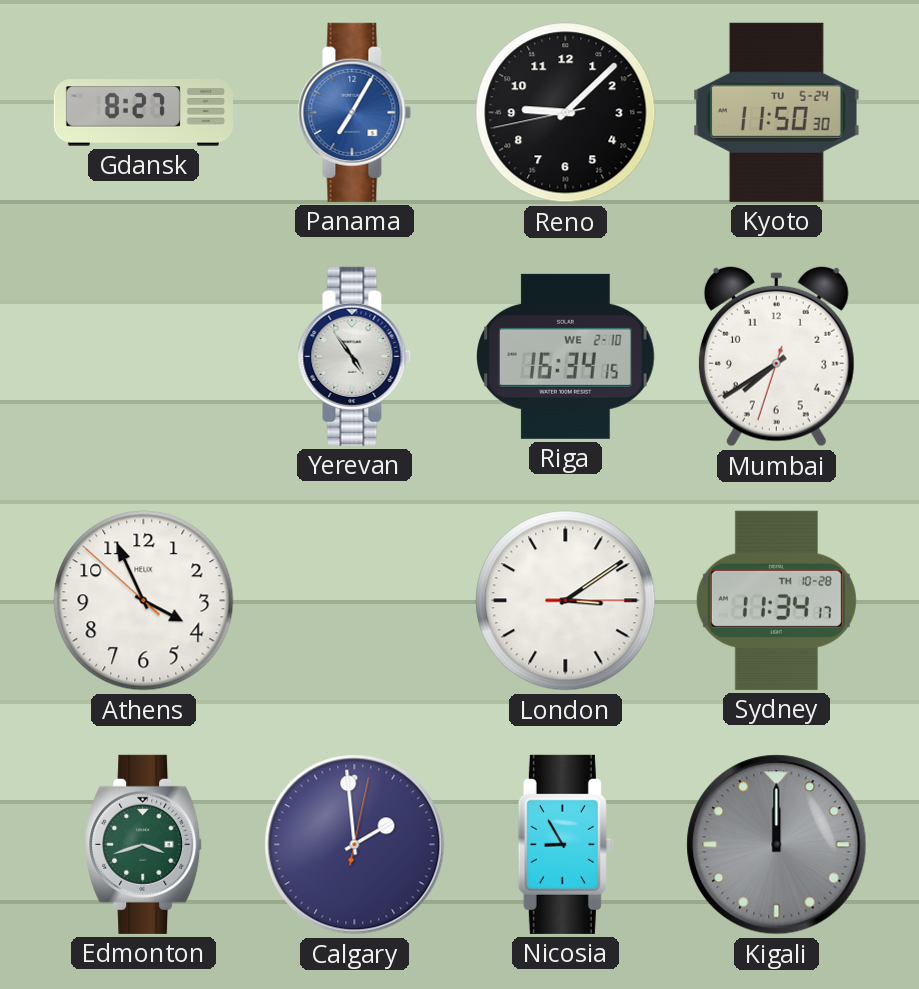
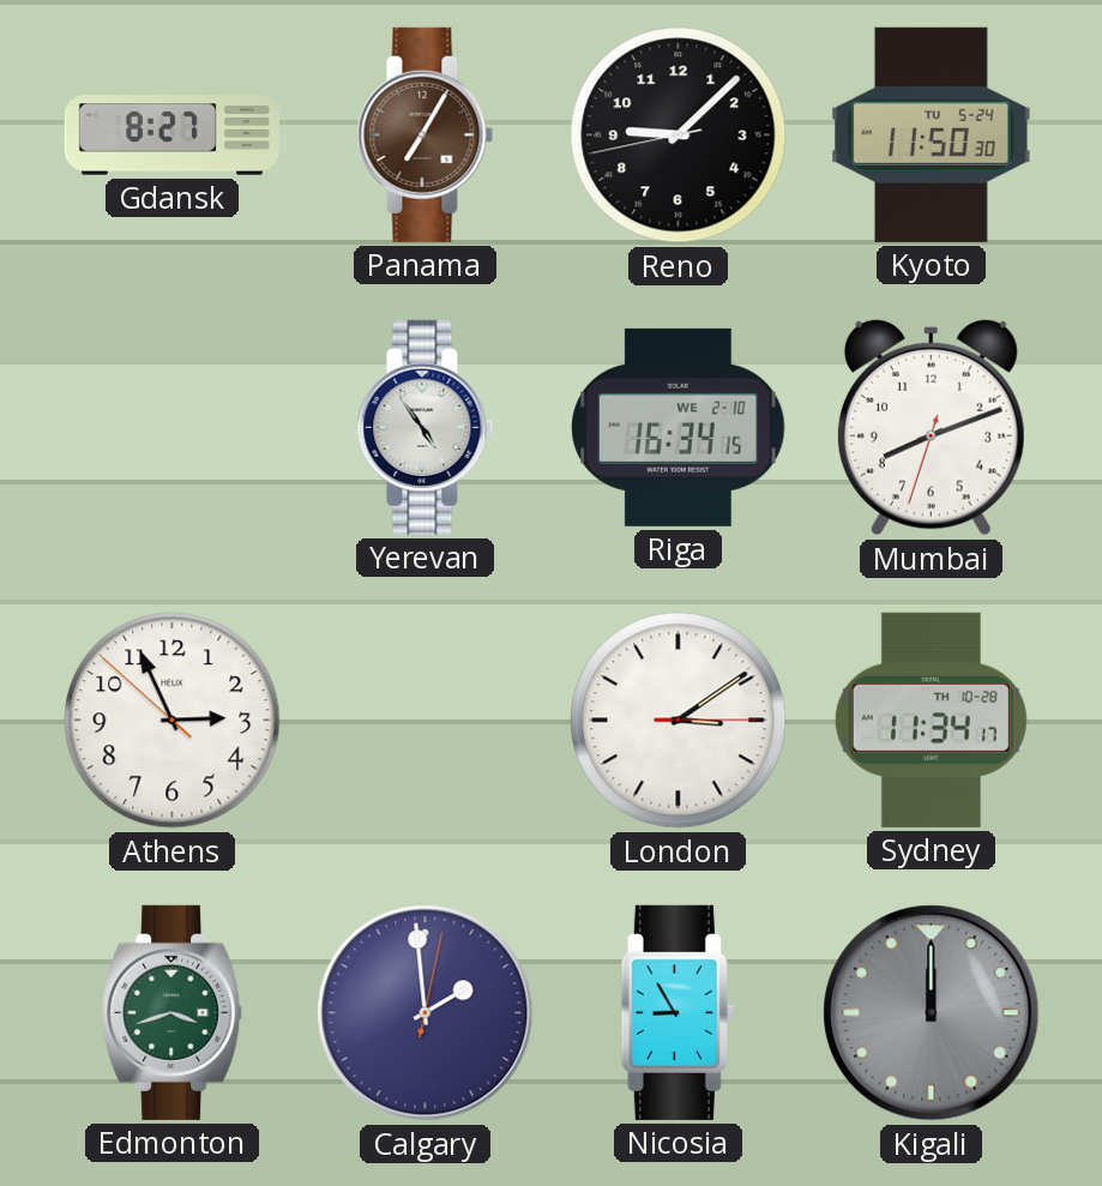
Panama dial: blue -> brown
Mumbai: 7:39 -> 8:11
Athens: 3:55 -> 2:55
